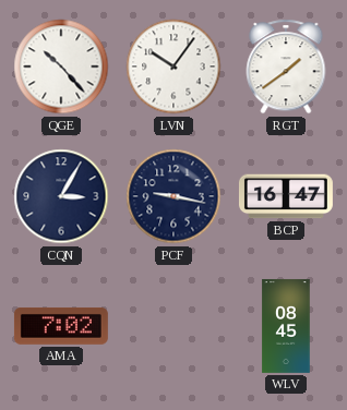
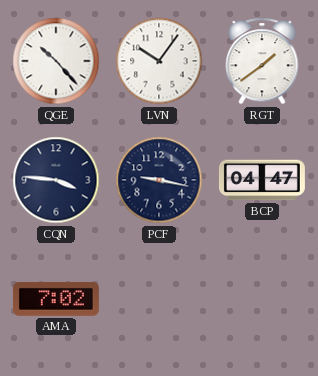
CQN: 3:05 -> 3:46
BCP: 16:47 -> 04:47
WLV: 08:45 -> none
